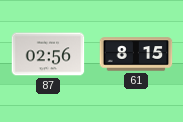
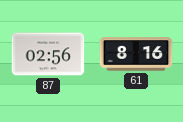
61: 8:15 -> 8:16
